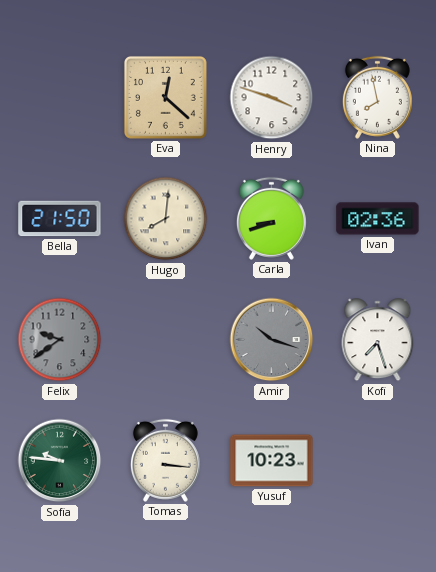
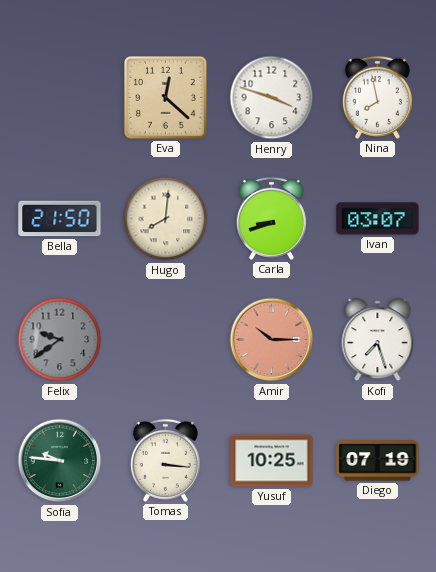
Ivan: 02:36 -> 03:07
Amir: 10:18 -> 10:15
Amir dial: grey -> salmon
Yusuf: 10:23 -> 10:25
Diego: none -> 07:19
